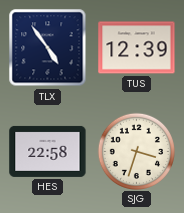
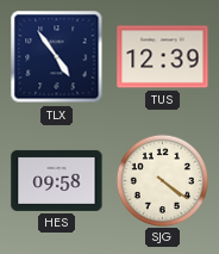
HES: 22:58 -> 09:58
SJG: 3:33 -> 4:21
